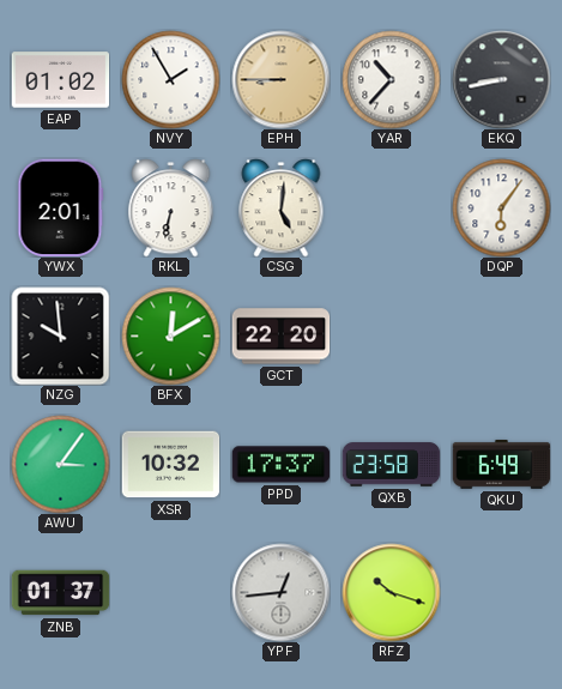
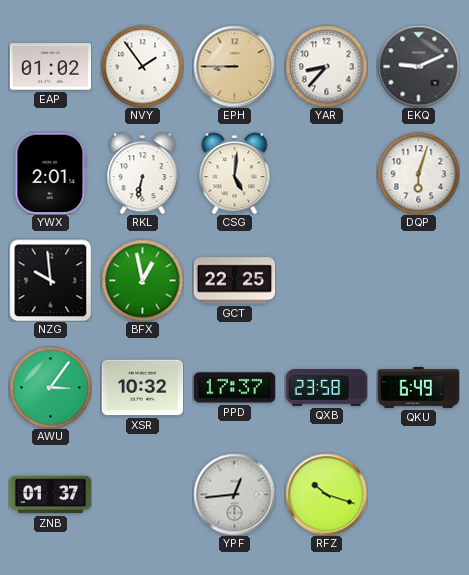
NVY: 1:55 -> 1:54
YAR: 10:37 -> 8:37
EKQ: 8:43 -> 9:11
DQP: 6:06 -> 6:03
BFX: 12:10 -> 12:58
GCT: 22:20 -> 22:25
